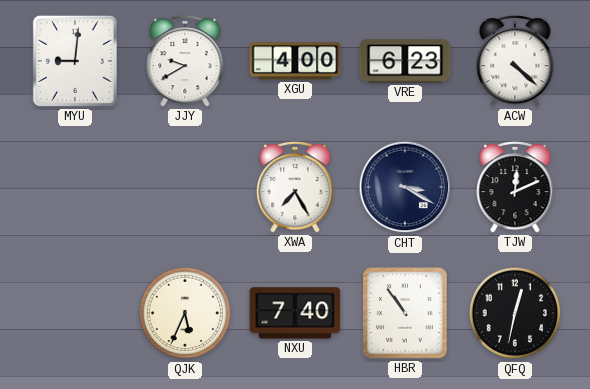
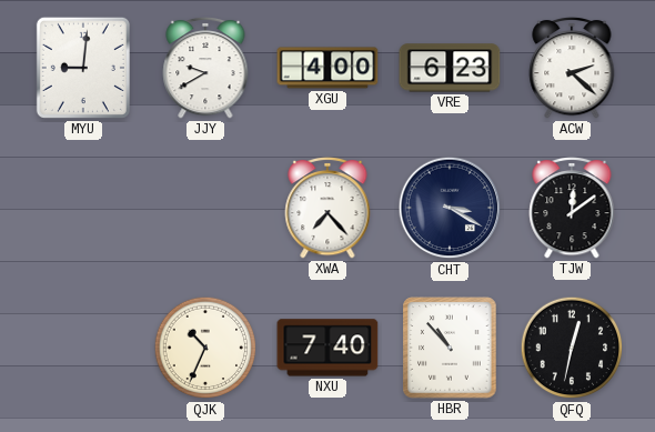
ACW: 4:22 -> 2:22
XWA: 7:25 -> 7:23
TJW: 12:11 -> 12:09
QJK: 5:34 -> 10:34
HBR: 10:54 -> 10:53
